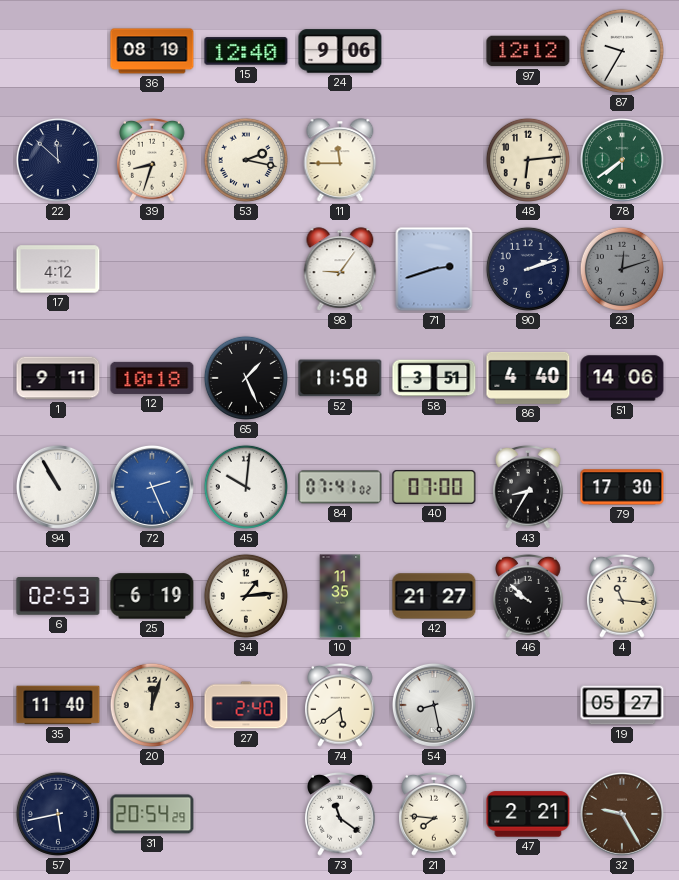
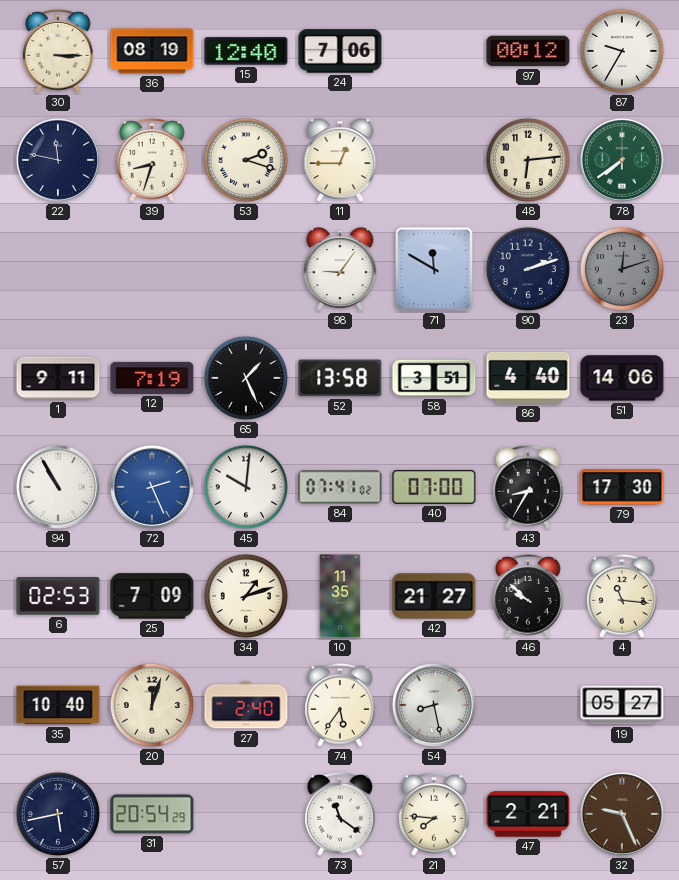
30: none -> 3:15
24: 9:06 -> 7:06
97: 12:12 -> 00:12
22: 11:52 -> 11:47
53: 2:17 -> 2:18
11: 11:45 -> 12:45
17: 4:12 -> none
71: 2:42 -> 11:50
12: 10:18 -> 7:19
52: 11:58 -> 13:58
25: 6:19 -> 7:09
34: 1:14 -> 1:12
35: 11:40 -> 10:40
74: 5:39 -> 5:36
32: 9:25 -> 9:26
